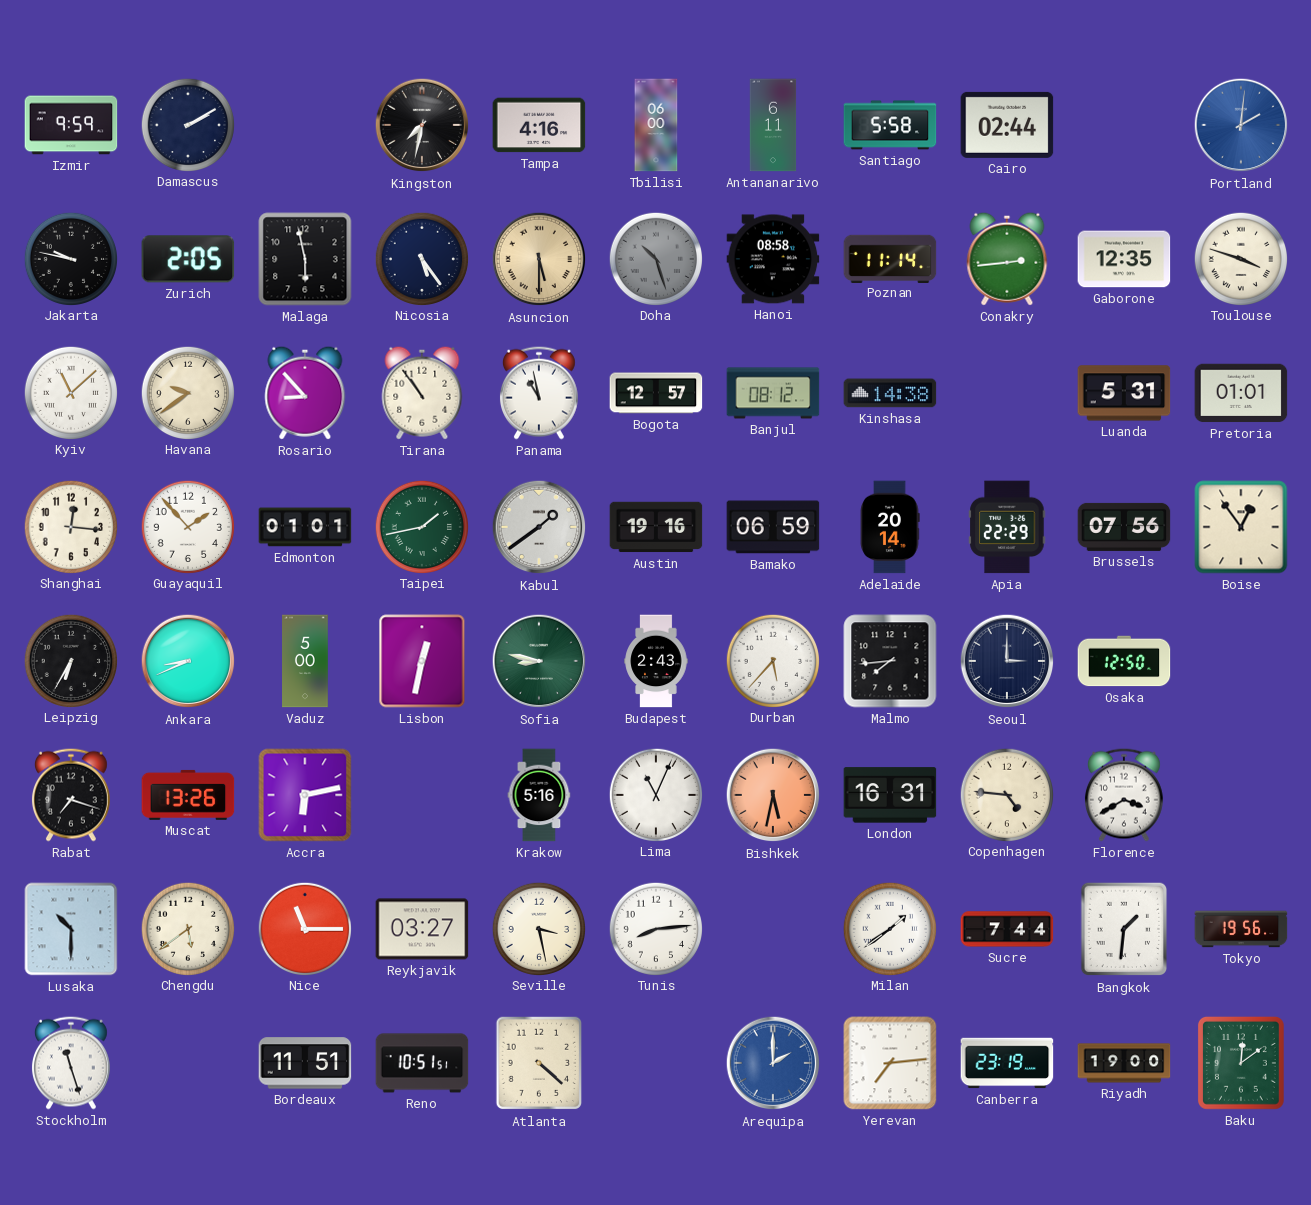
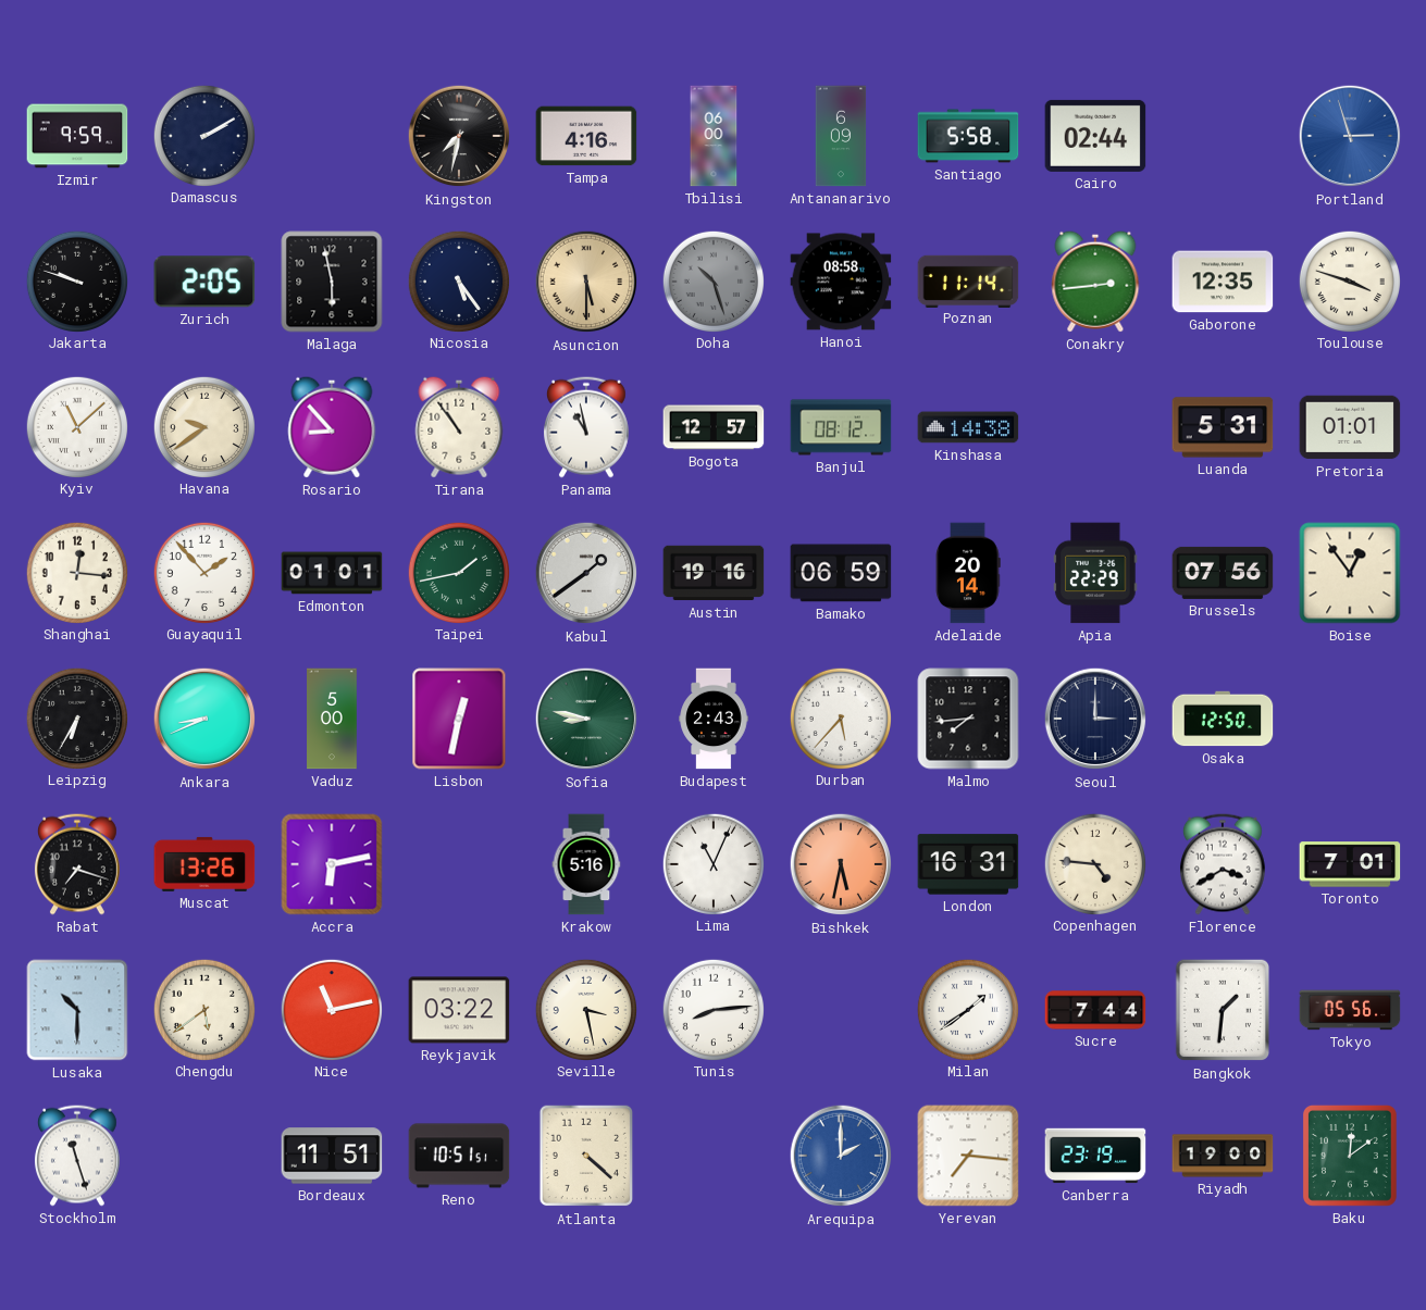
Antananarivo: 6:11 -> 6:09
Portland: 2:01 -> 2:57
Jakarta: 9:47 -> 9:48
Toronto: none -> 7:01
Nice: 11:15 -> 11:13
Reykjavik: 03:27 -> 03:22
Tokyo: 19:56 -> 05:56
Yerevan: 7:14 -> 7:16
